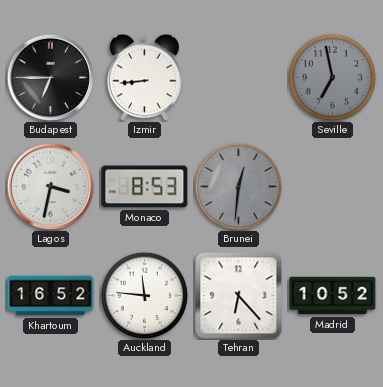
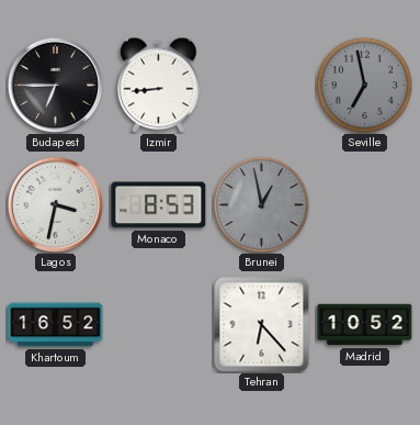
Brunei: 12:31 -> 12:58
Auckland: 11:46 -> none
